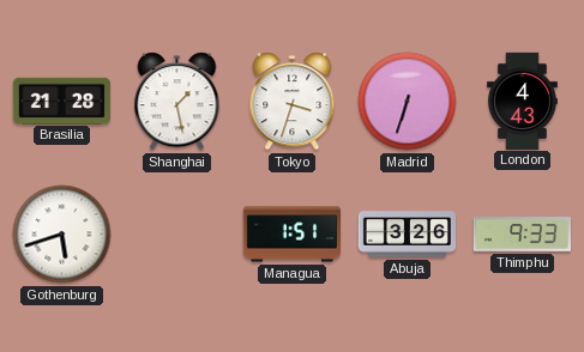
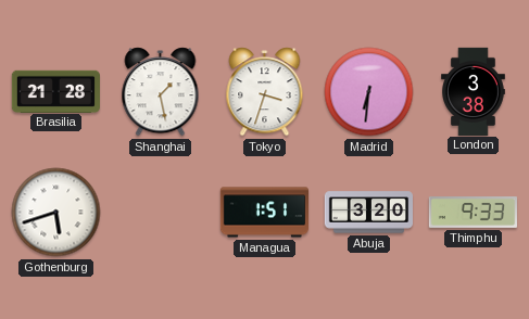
Madrid: 6:33 -> 6:31
London: 4:43 -> 3:38
Abuja: 3:26 -> 3:20
